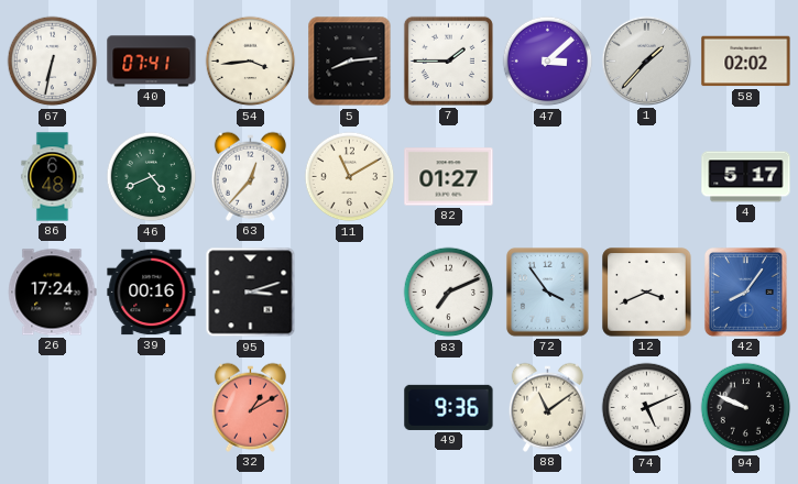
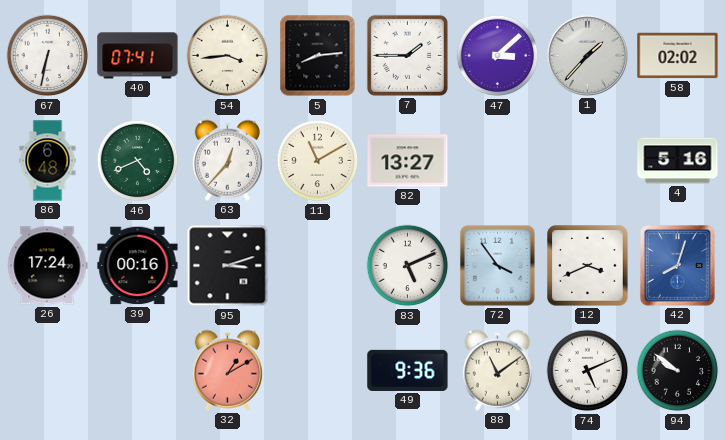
82: 01:27 -> 13:27
4: 5:17 -> 5:16
83: 7:11 -> 5:11
42: 8:06 -> 8:03
94: 9:49 -> 9:51
